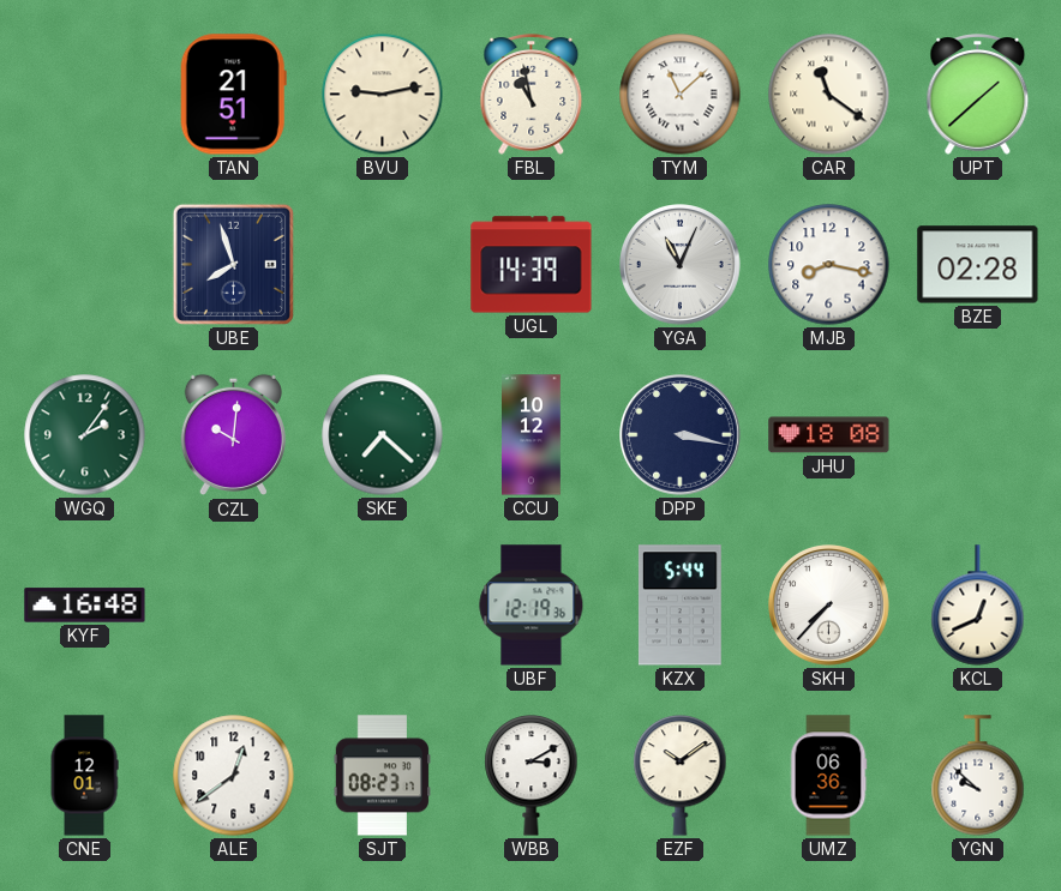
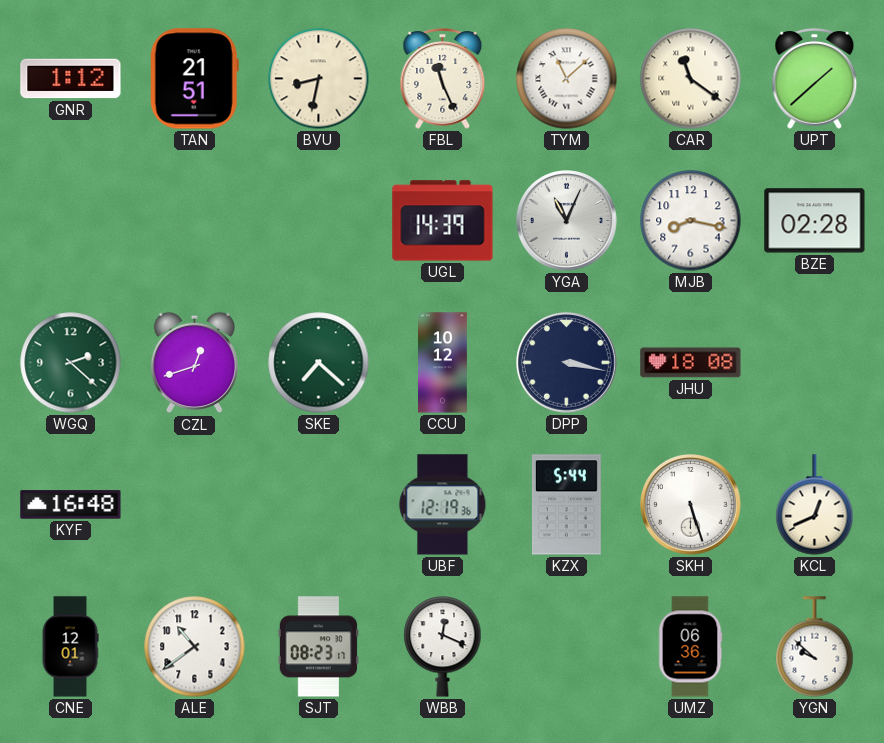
GNR: none -> 1:12
BVU: 9:13 -> 8:32
FBL: 10:58 -> 11:26
UBE: 7:57 -> none
WGQ: 2:06 -> 2:22
CZL: 10:01 -> 12:42
SKH: 7:37 -> 5:27
ALE: 12:39 -> 10:39
WBB: 3:10 -> 12:19
EZF: 10:09 -> none
